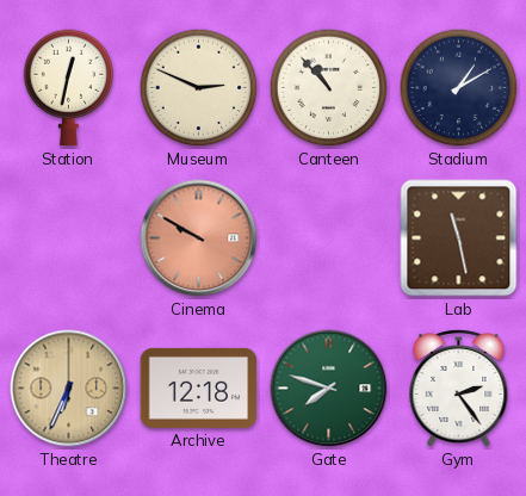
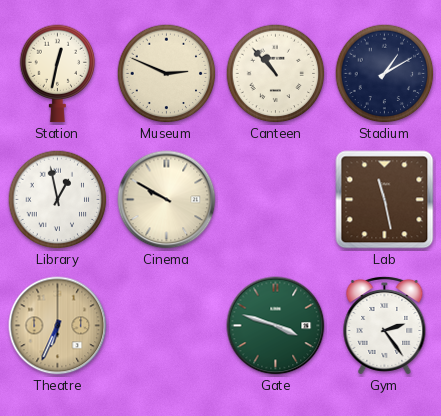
Library: none -> 12:58
Cinema dial: salmon -> cream
Archive: 12:18 -> none
Gate: 7:48 -> 3:48
